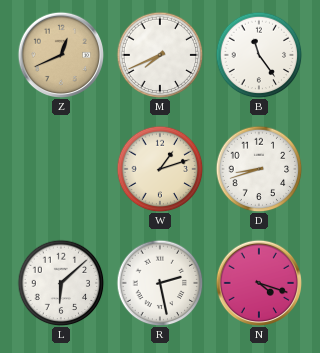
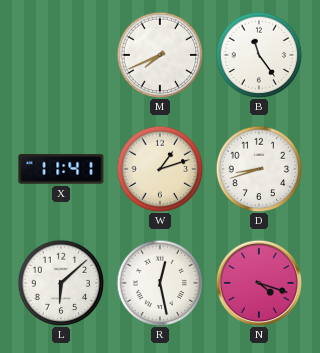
Z: 12:41 -> none
X: none -> 11:41
R: 2:28 -> 12:28
